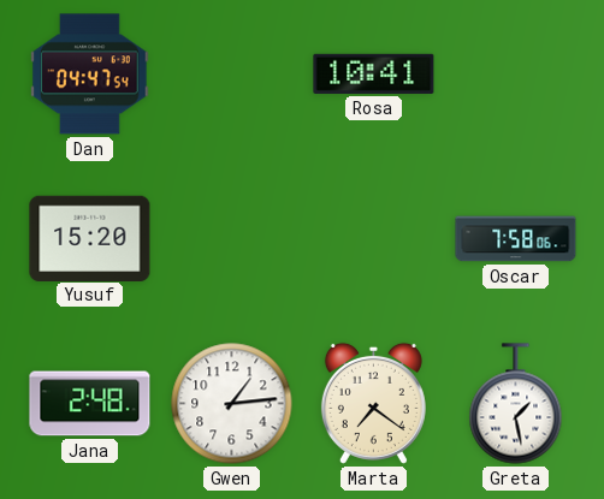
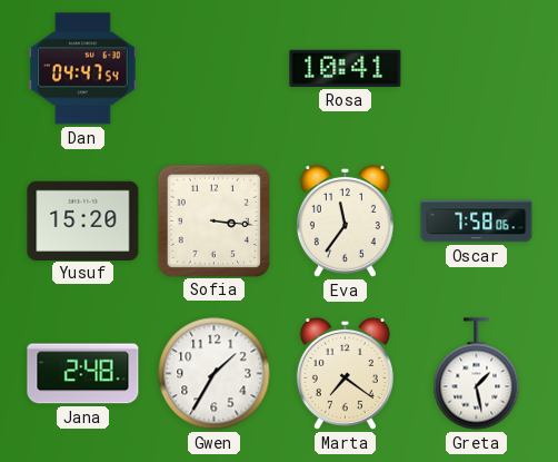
Sofia: none -> 3:16
Eva: none -> 11:36
Gwen: 1:14 -> 1:35
